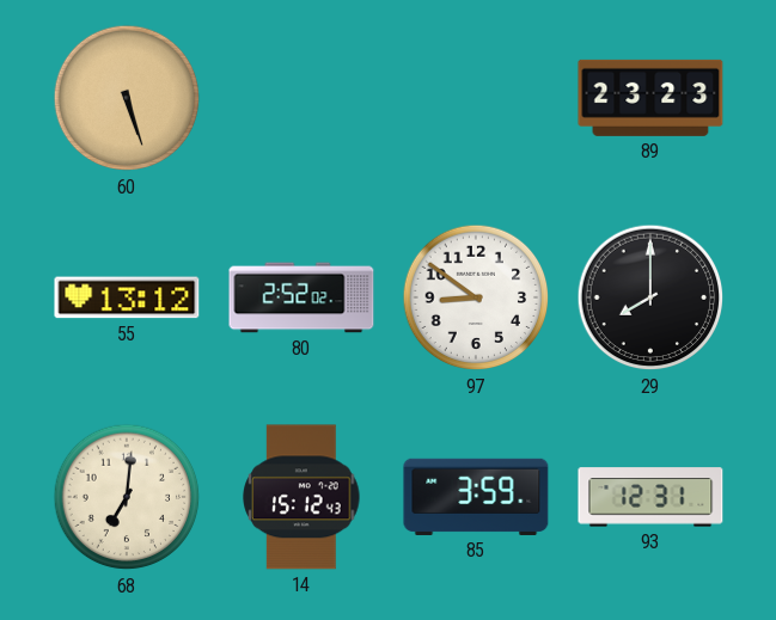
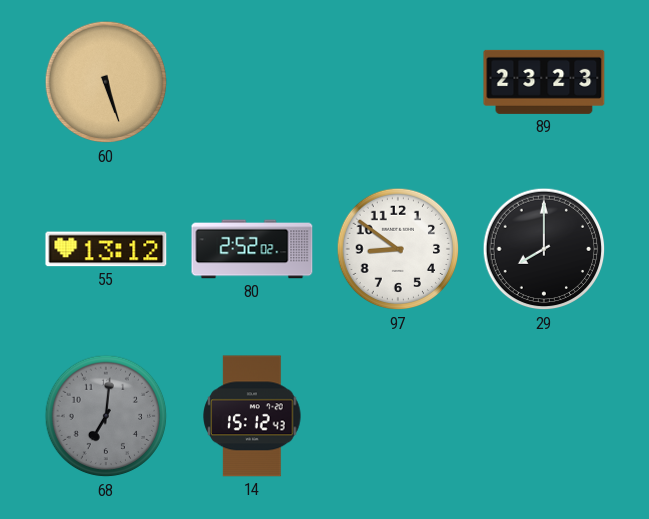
68 dial: cream -> grey
85: 3:59 -> none
93: 12:31 -> none
